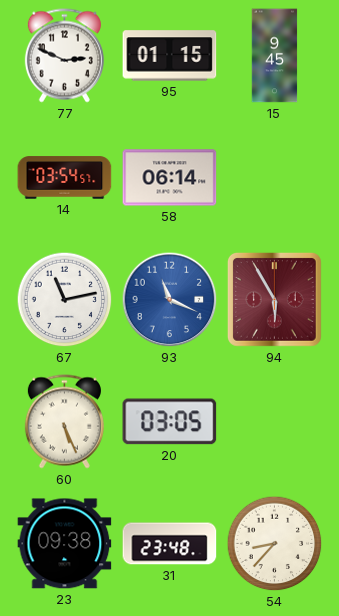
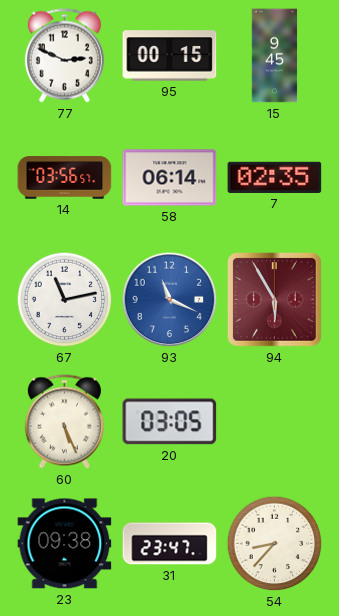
95: 01:15 -> 00:15
14: 03:54 -> 03:56
7: none -> 02:35
31: 23:48 -> 23:47
